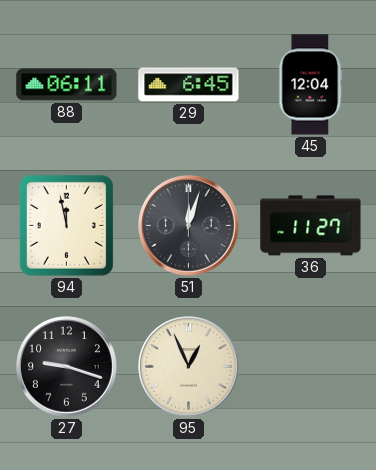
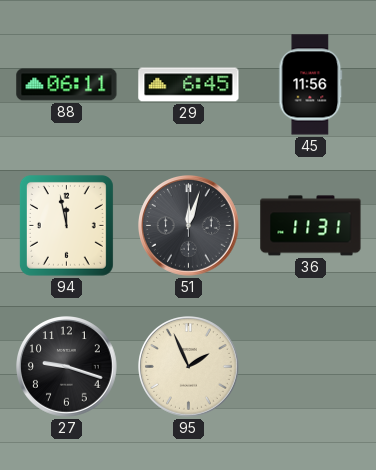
45: 12:04 -> 11:56
36: 11:27 -> 11:31
95: 12:56 -> 1:56
